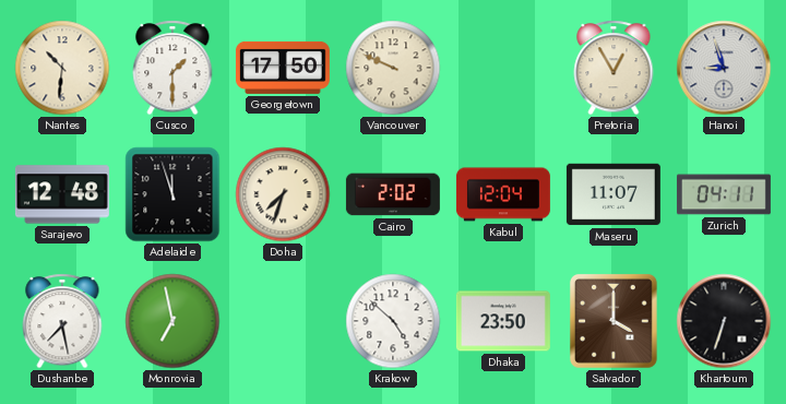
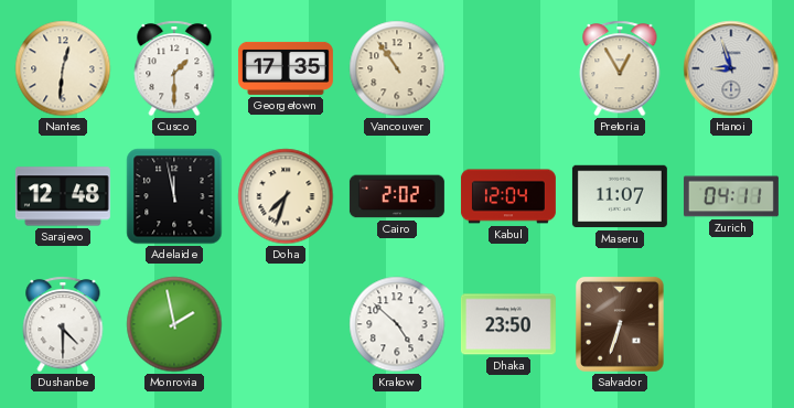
Nantes: 10:31 -> 12:31
Georgetown: 17:50 -> 17:35
Vancouver: 9:49 -> 10:54
Adelaide: 11:57 -> 11:58
Dushanbe: 7:28 -> 4:30
Monrovia: 6:58 -> 1:58
Salvador: 4:00 -> 6:33
Khartoum: 6:33 -> none
